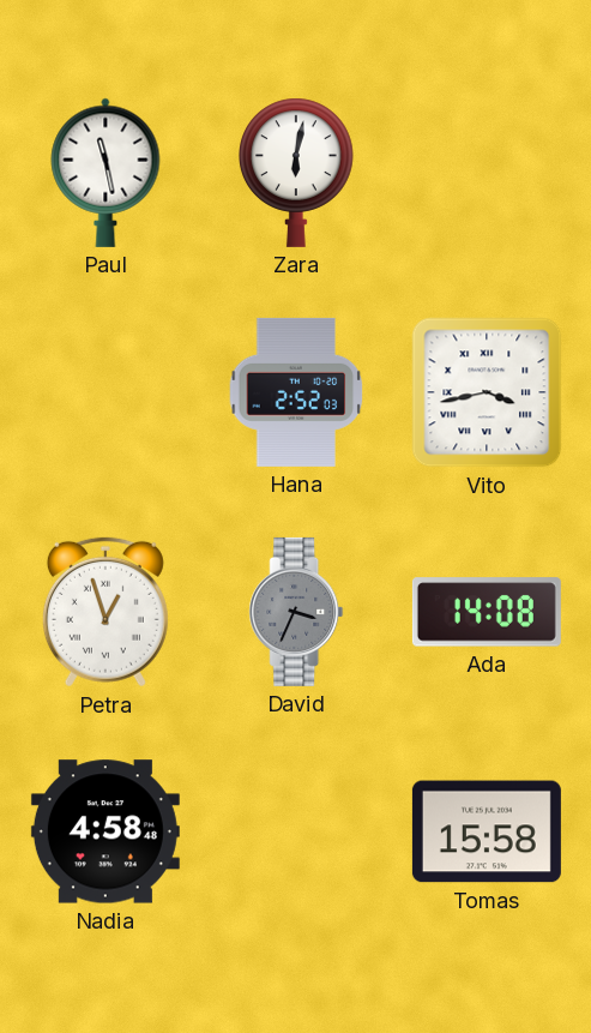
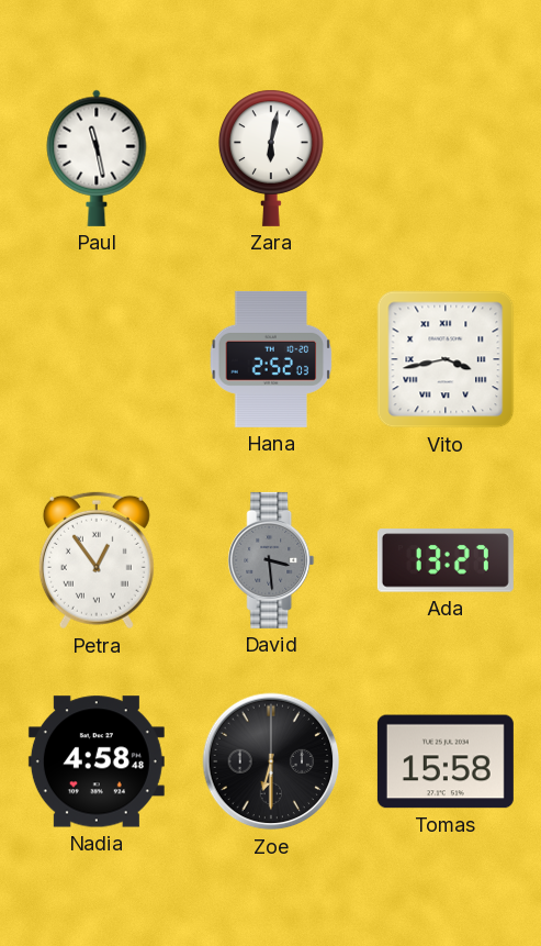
Petra: 12:57 -> 12:54
David: 3:34 -> 3:29
Ada: 14:08 -> 13:27
Zoe: none -> 6:30
